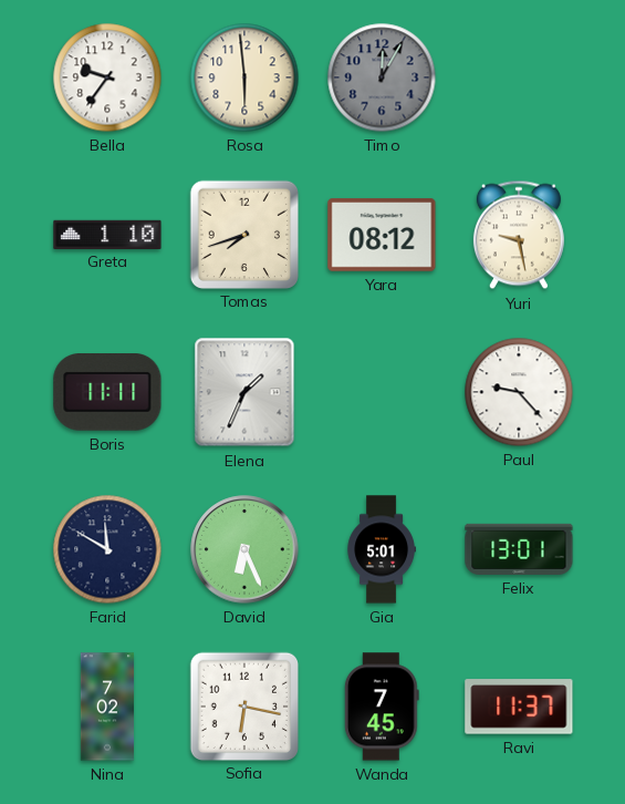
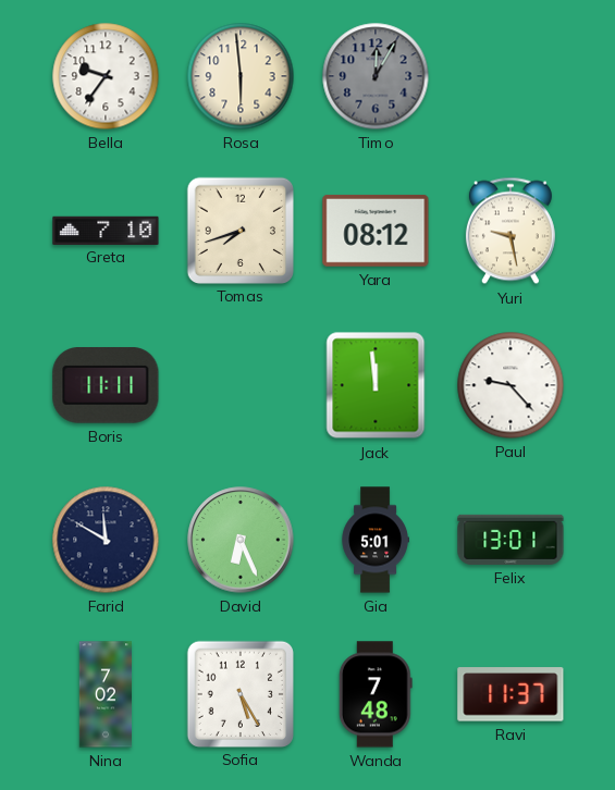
Greta: 1:10 -> 7:10
Elena: 1:34 -> none
Jack: none -> 11:59
Sofia: 6:17 -> 5:25
Wanda: 7:45 -> 7:48
